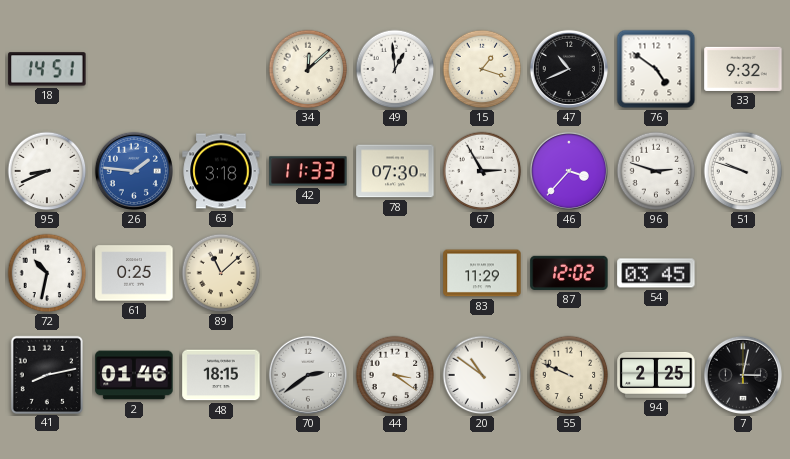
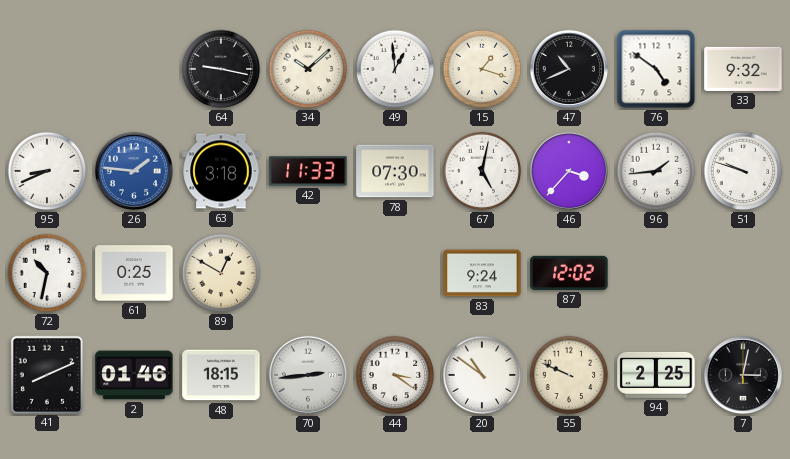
18: 14:51 -> none
64: none -> 9:17
34: 12:08 -> 10:08
67: 2:55 -> 5:02
96: 2:48 -> 1:44
89: 11:08 -> 12:50
83: 11:29 -> 9:24
54: 03:45 -> none
41: 8:13 -> 8:11
70: 2:39 -> 2:44
